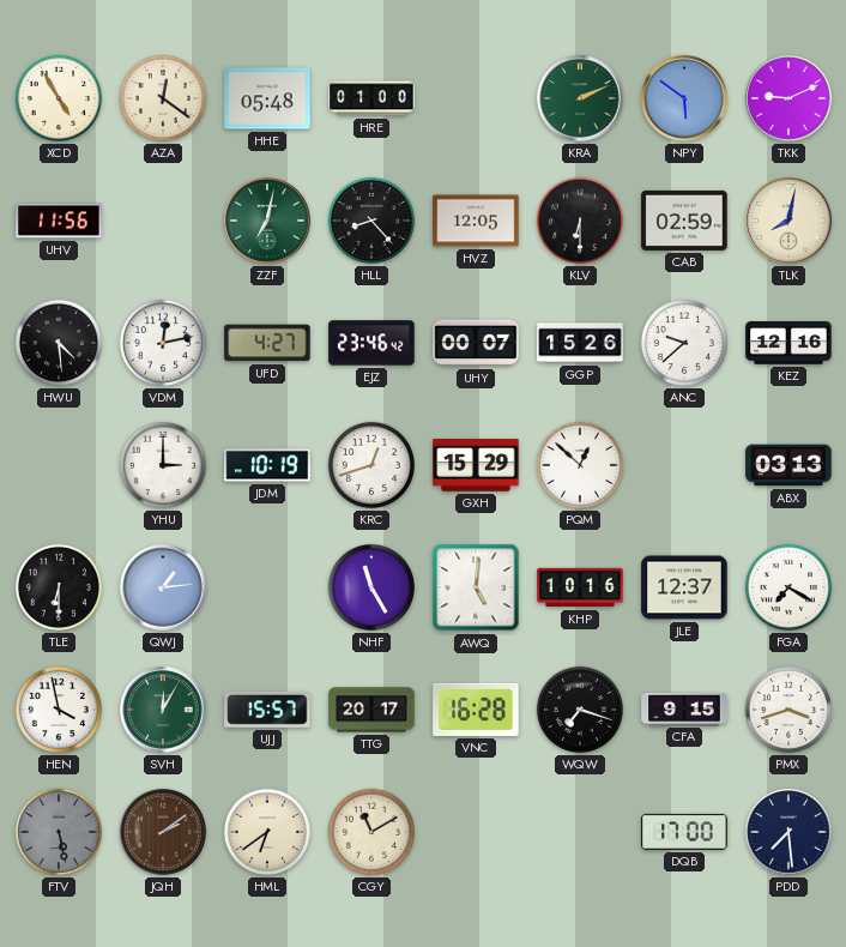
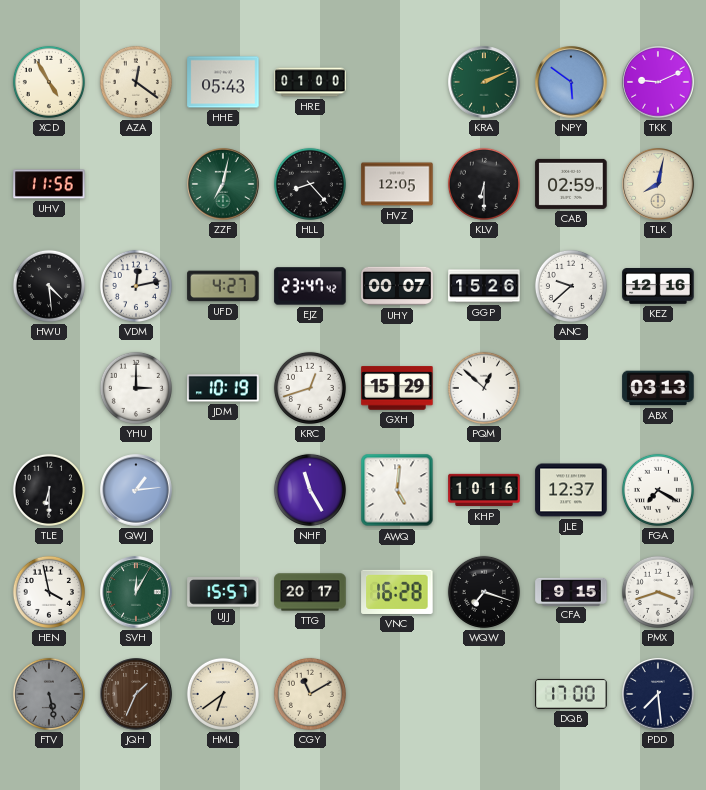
HHE: 05:48 -> 05:43
EJZ: 23:46 -> 23:47
JQH: 2:09 -> 1:34
